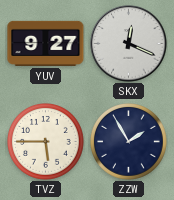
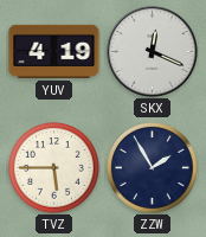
YUV: 9:27 -> 4:19
